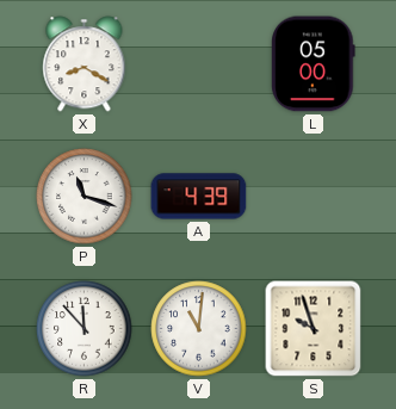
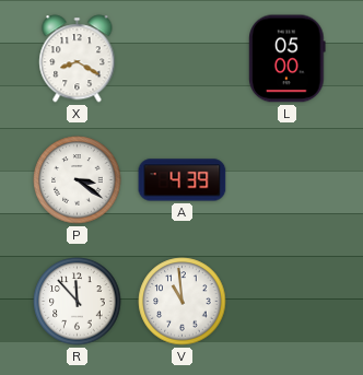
P: 11:18 -> 3:21
V: 11:01 -> 10:59
S: 9:57 -> none
